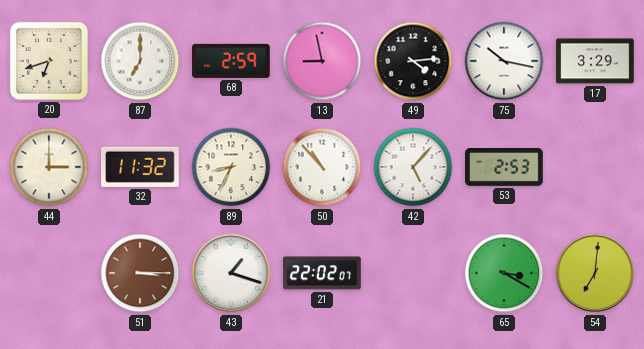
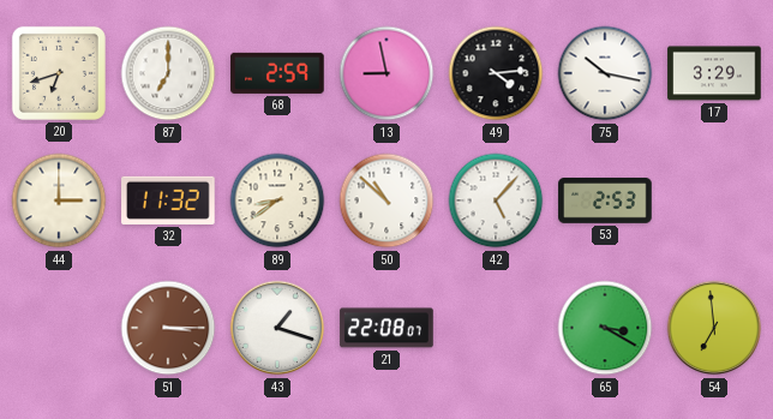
89: 8:34 -> 8:39
50: 10:53 -> 10:52
21: 22:02 -> 22:08
54: 7:01 -> 6:59
